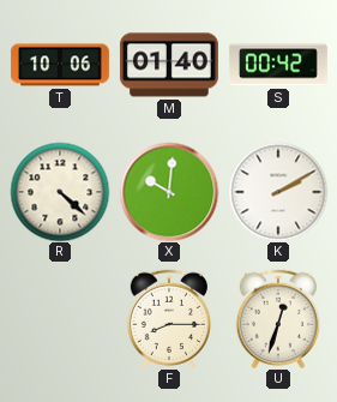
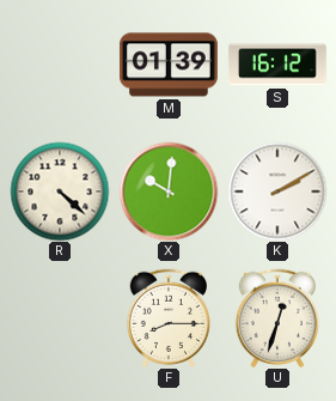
T: 10:06 -> none
M: 01:40 -> 01:39
S: 00:42 -> 16:12
